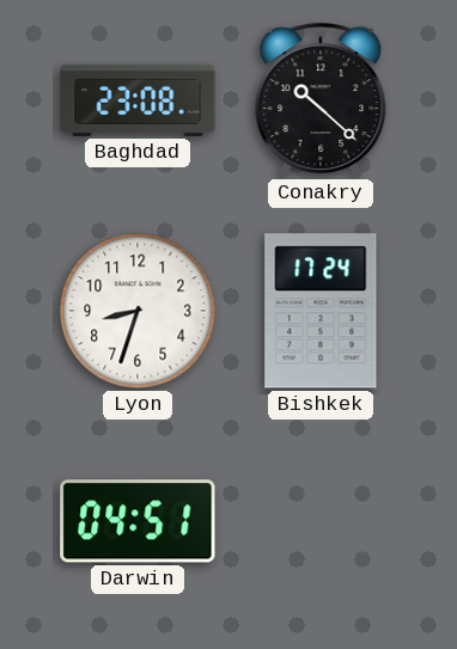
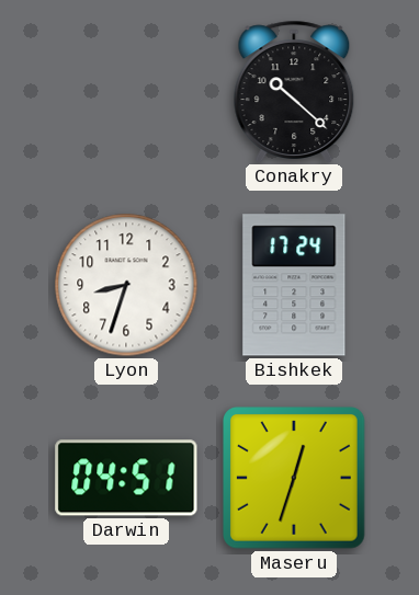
Baghdad: 23:08 -> none
Maseru: none -> 12:33
